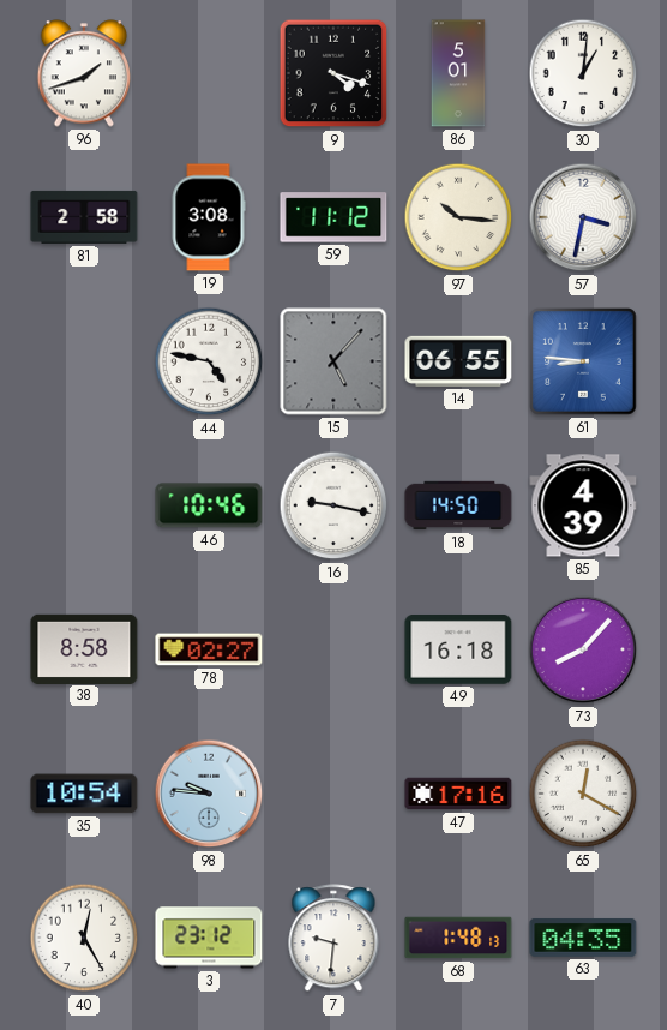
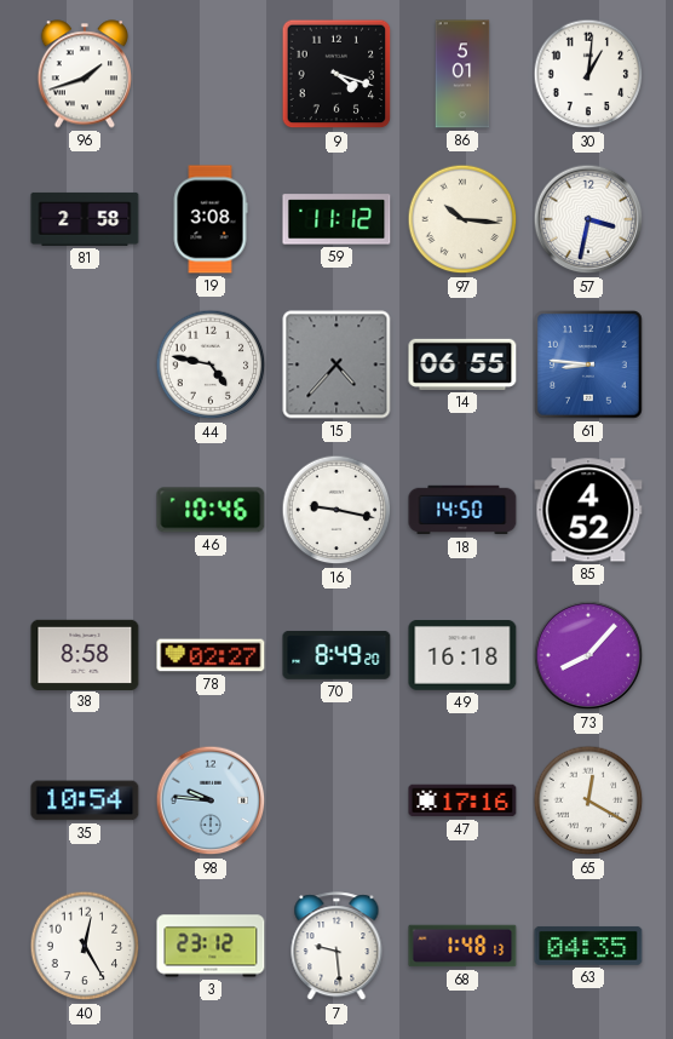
15: 5:07 -> 4:37
85: 4:39 -> 4:52
70: none -> 8:49
7: 9:31 -> 9:29
